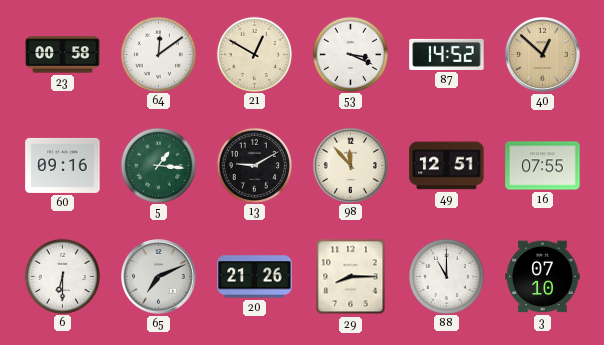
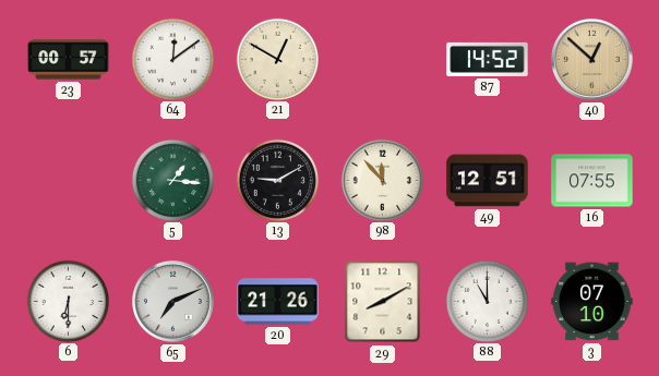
23: 00:58 -> 00:57
53: 3:19 -> none
60: 09:16 -> none
29: 8:15 -> 8:10
